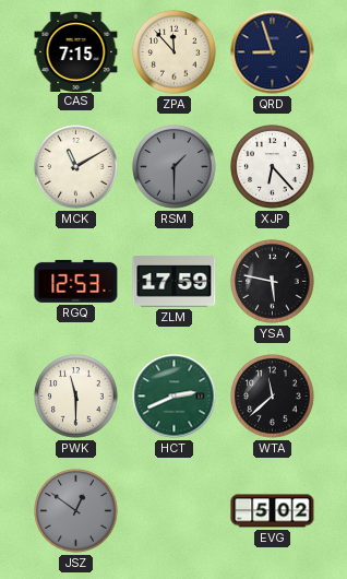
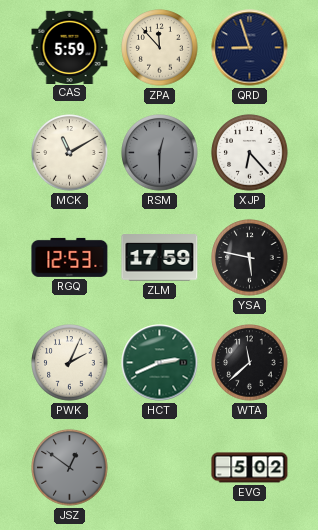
CAS: 7:15 -> 5:59
RSM: 1:30 -> 12:30
PWK: 11:30 -> 2:04
